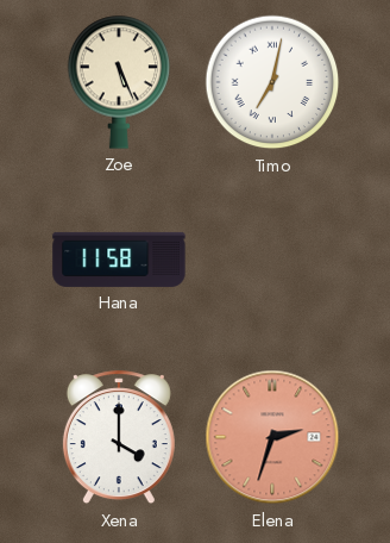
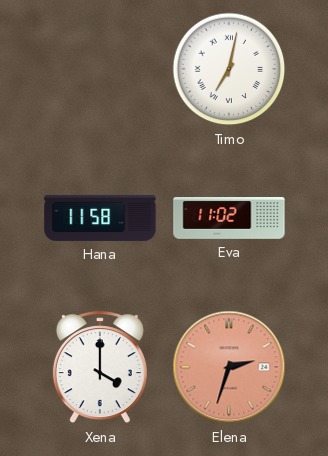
Zoe: 5:26 -> none
Eva: none -> 11:02
